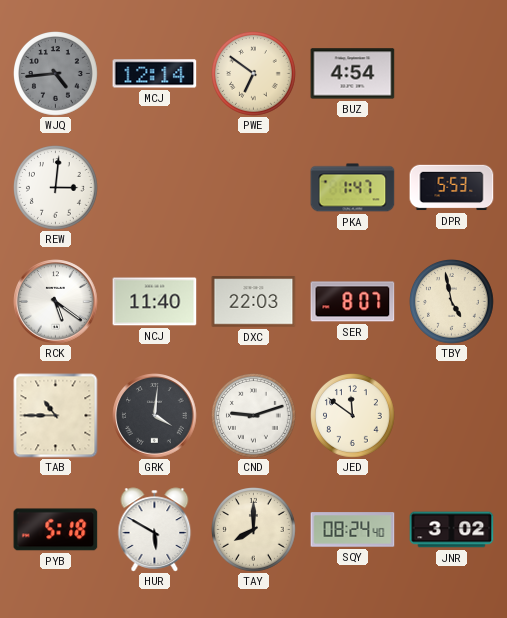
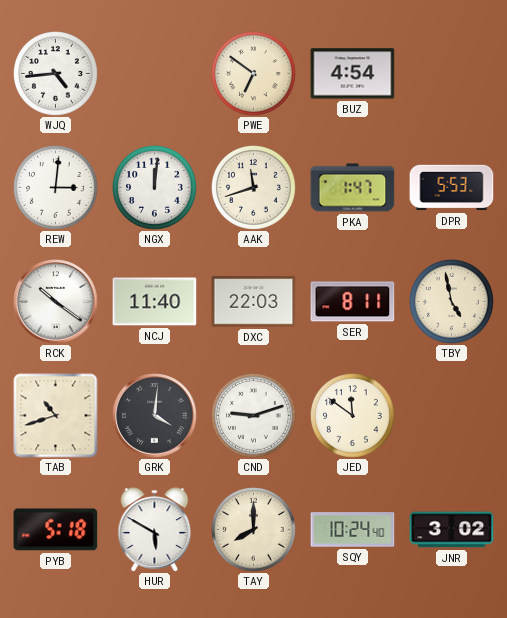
WJQ dial: grey -> white
MCJ: 12:14 -> none
NGX: none -> 12:01
AAK: none -> 11:42
RCK: 5:21 -> 10:21
SER: 8:07 -> 8:11
TAB: 10:45 -> 10:42
SQY: 08:24 -> 10:24
